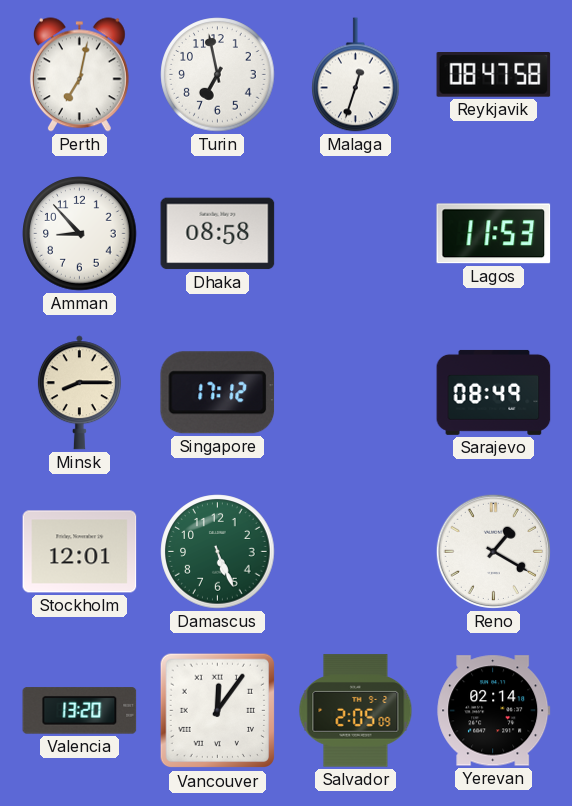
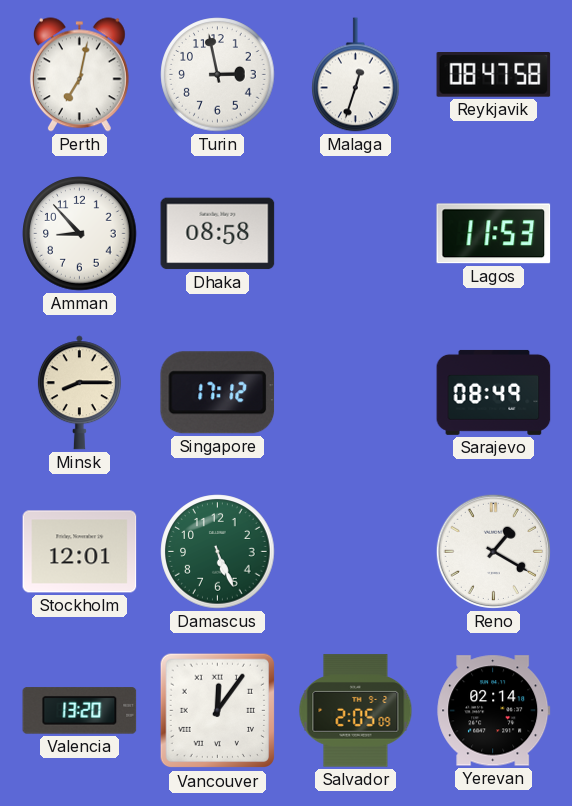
Turin: 6:58 -> 2:58
